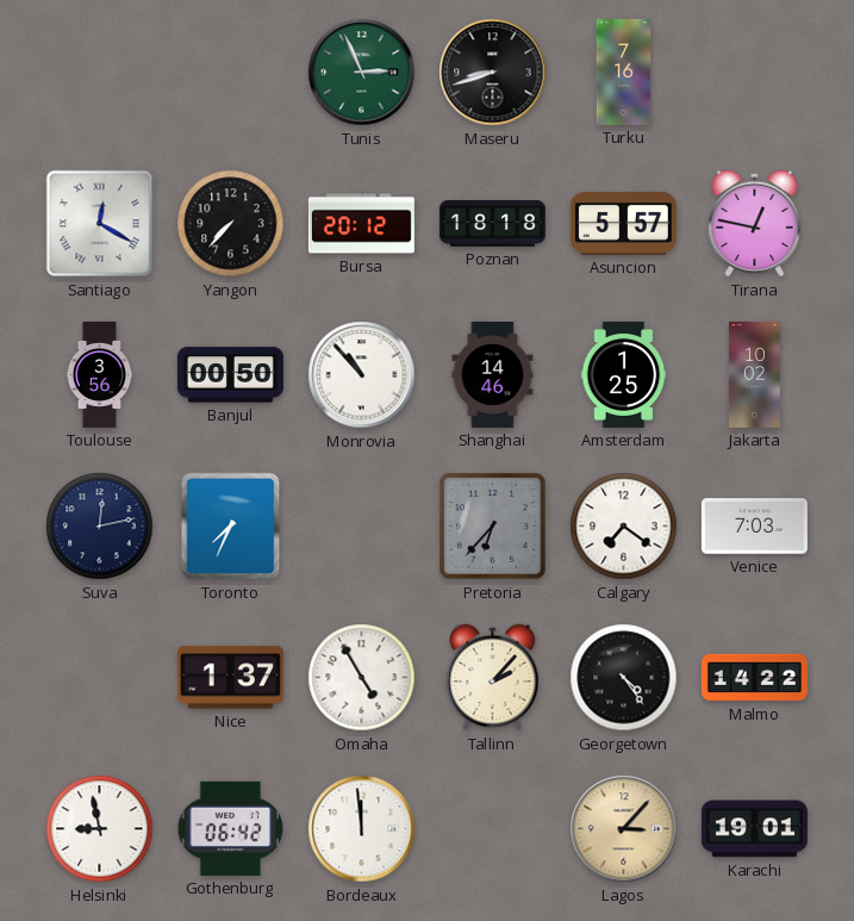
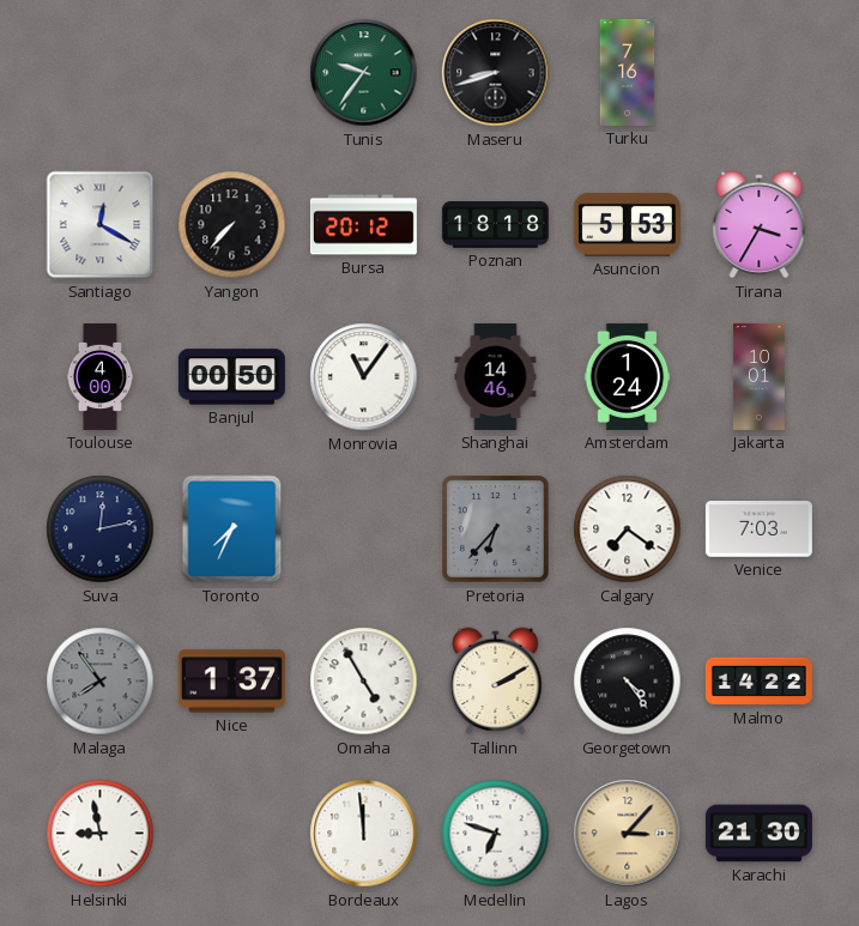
Tunis: 2:56 -> 9:36
Asuncion: 5:57 -> 5:53
Tirana: 12:47 -> 3:35
Toulouse: 3:56 -> 4:00
Monrovia: 10:53 -> 11:06
Amsterdam: 1:25 -> 1:24
Jakarta: 10:02 -> 10:01
Malaga: none -> 7:54
Tallinn: 2:07 -> 2:10
Gothenburg: 06:42 -> none
Medellin: none -> 6:48
Karachi: 19:01 -> 21:30
